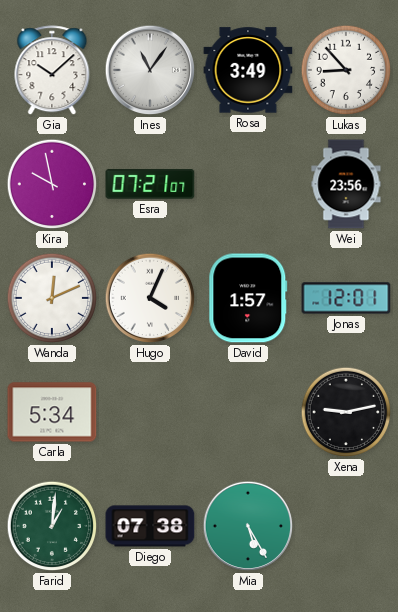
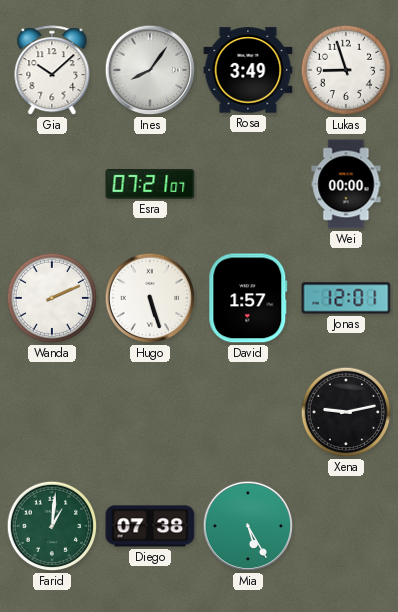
Ines: 11:06 -> 8:06
Lukas: 8:53 -> 8:57
Kira: 9:58 -> none
Wei: 23:56 -> 00:00
Wanda: 12:11 -> 2:11
Hugo: 4:04 -> 5:27
Carla: 5:34 -> none
